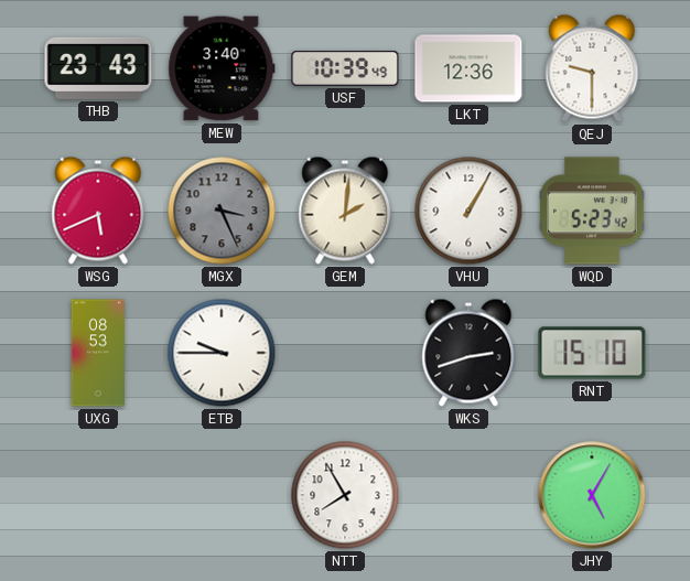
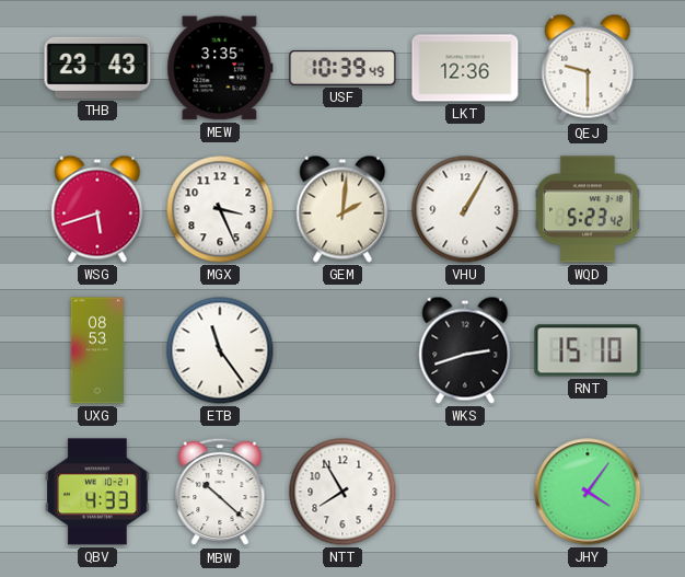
MEW: 3:40 -> 3:35
WSG: 5:41 -> 5:42
MGX dial: grey -> white
ETB: 9:45 -> 11:24
QBV: none -> 4:33
MBW: none -> 10:22
JHY: 5:05 -> 4:06
